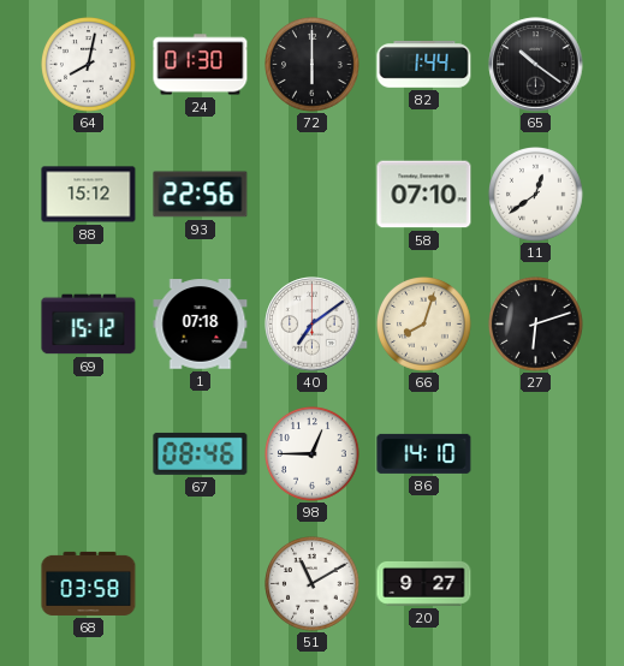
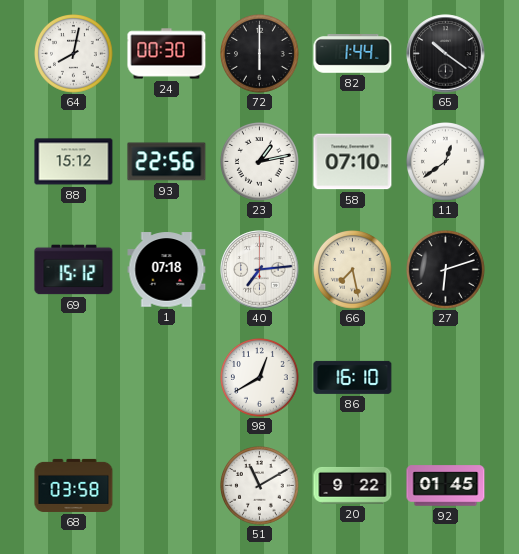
24: 01:30 -> 00:30
23: none -> 1:13
40: 7:09 -> 7:14
66: 8:03 -> 7:28
67: 08:46 -> none
98: 12:45 -> 12:40
86: 14:10 -> 16:10
20: 9:27 -> 9:22
92: none -> 01:45
